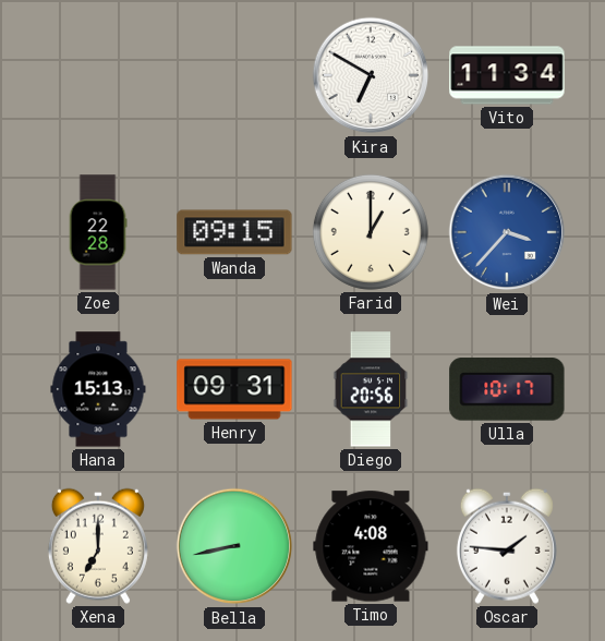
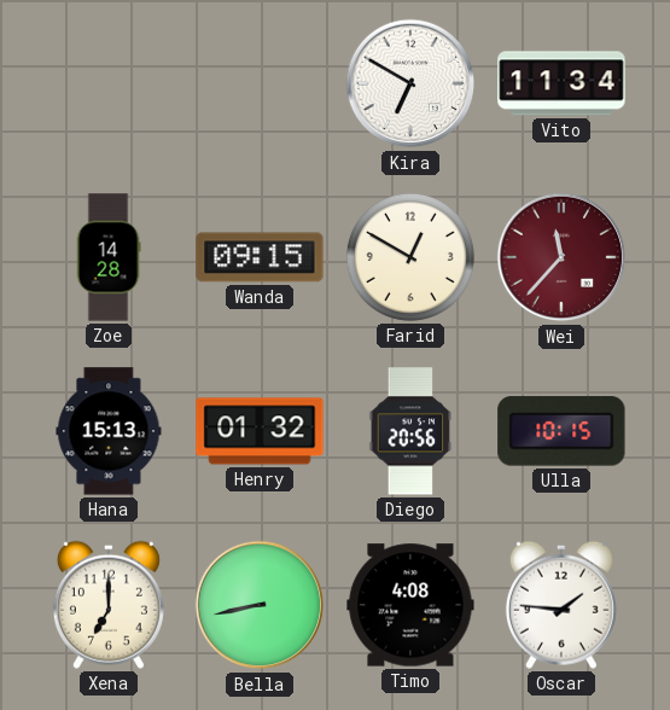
Zoe: 22:28 -> 14:28
Farid: 1:00 -> 12:50
Wei: 3:37 -> 11:37
Wei dial: blue -> burgundy
Henry: 09:31 -> 01:32
Ulla: 10:17 -> 10:15
